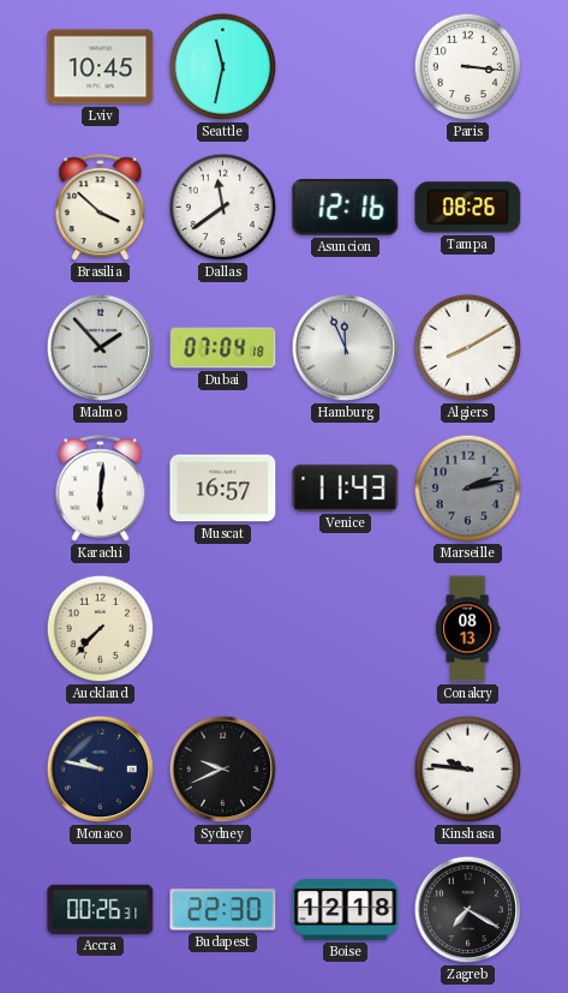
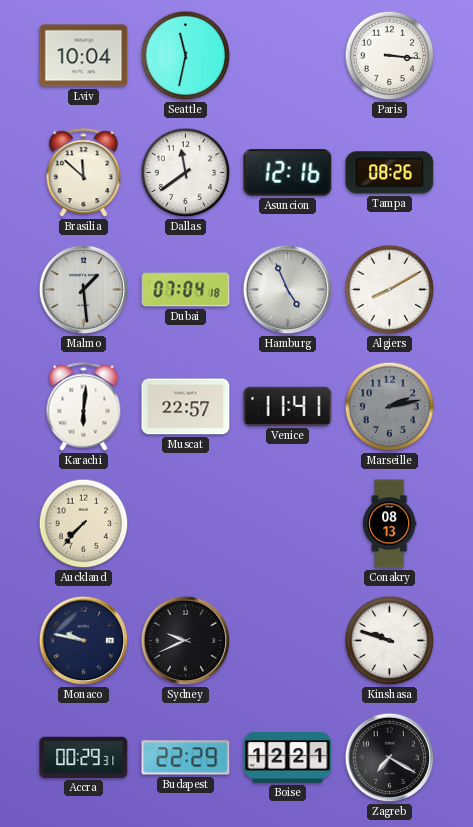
Lviv: 10:45 -> 10:04
Brasilia: 3:52 -> 11:52
Malmo: 1:53 -> 1:29
Hamburg: 11:56 -> 4:56
Muscat: 16:57 -> 22:57
Venice: 11:43 -> 11:41
Kinshasa: 9:46 -> 9:48
Accra: 00:26 -> 00:29
Budapest: 22:30 -> 22:29
Boise: 12:18 -> 12:21
